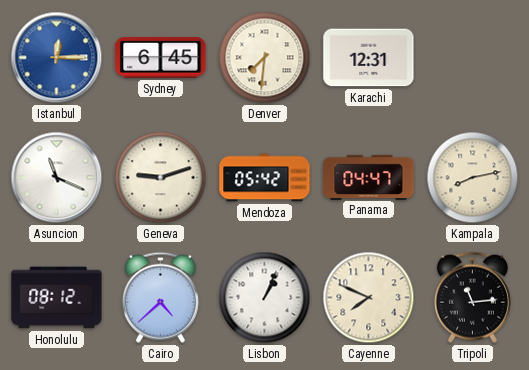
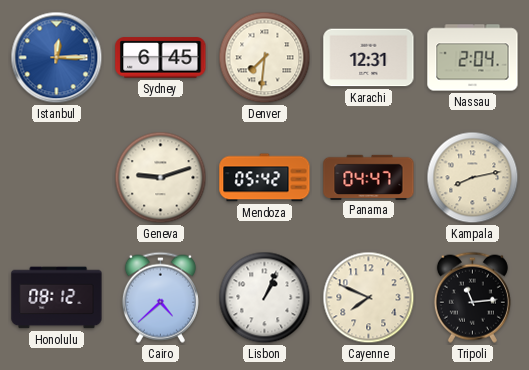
Nassau: none -> 2:04
Asuncion: 11:19 -> none
